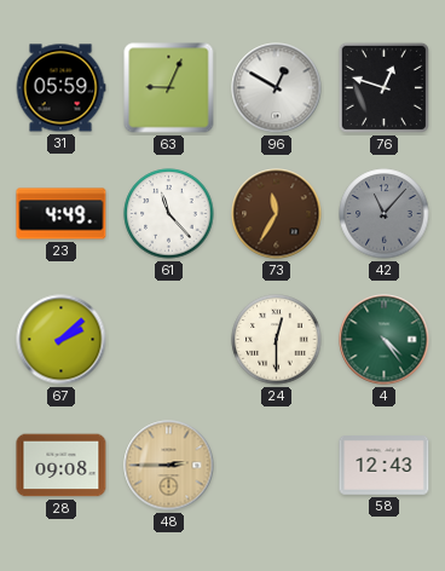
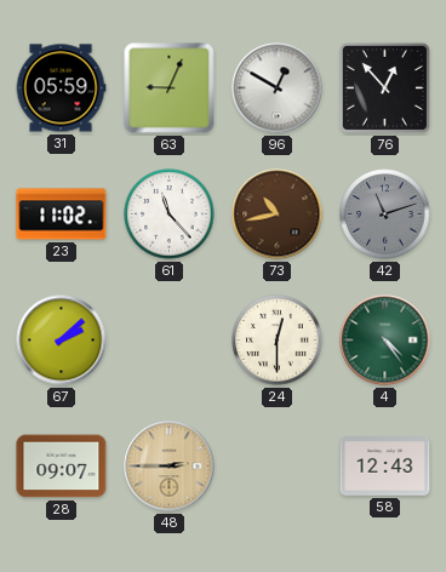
76: 12:48 -> 12:53
23: 4:49 -> 11:02
73: 11:35 -> 10:43
42: 11:07 -> 11:12
28: 09:08 -> 09:07
